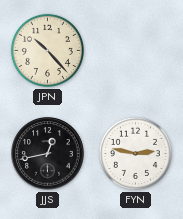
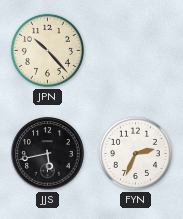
JJS: 12:43 -> 5:43
FYN: 2:47 -> 2:34
